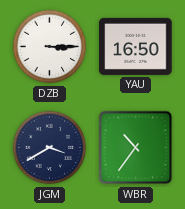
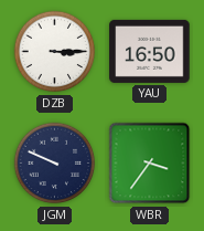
JGM: 3:40 -> 9:49
WBR: 10:36 -> 3:36
